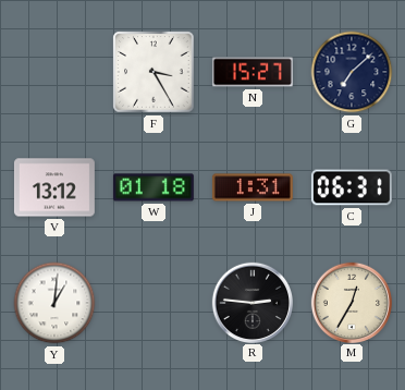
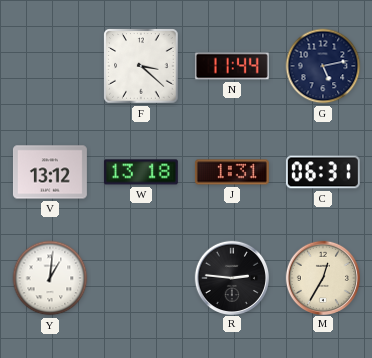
F: 3:25 -> 3:22
N: 15:27 -> 11:44
G: 7:08 -> 5:13
W: 01:18 -> 13:18
